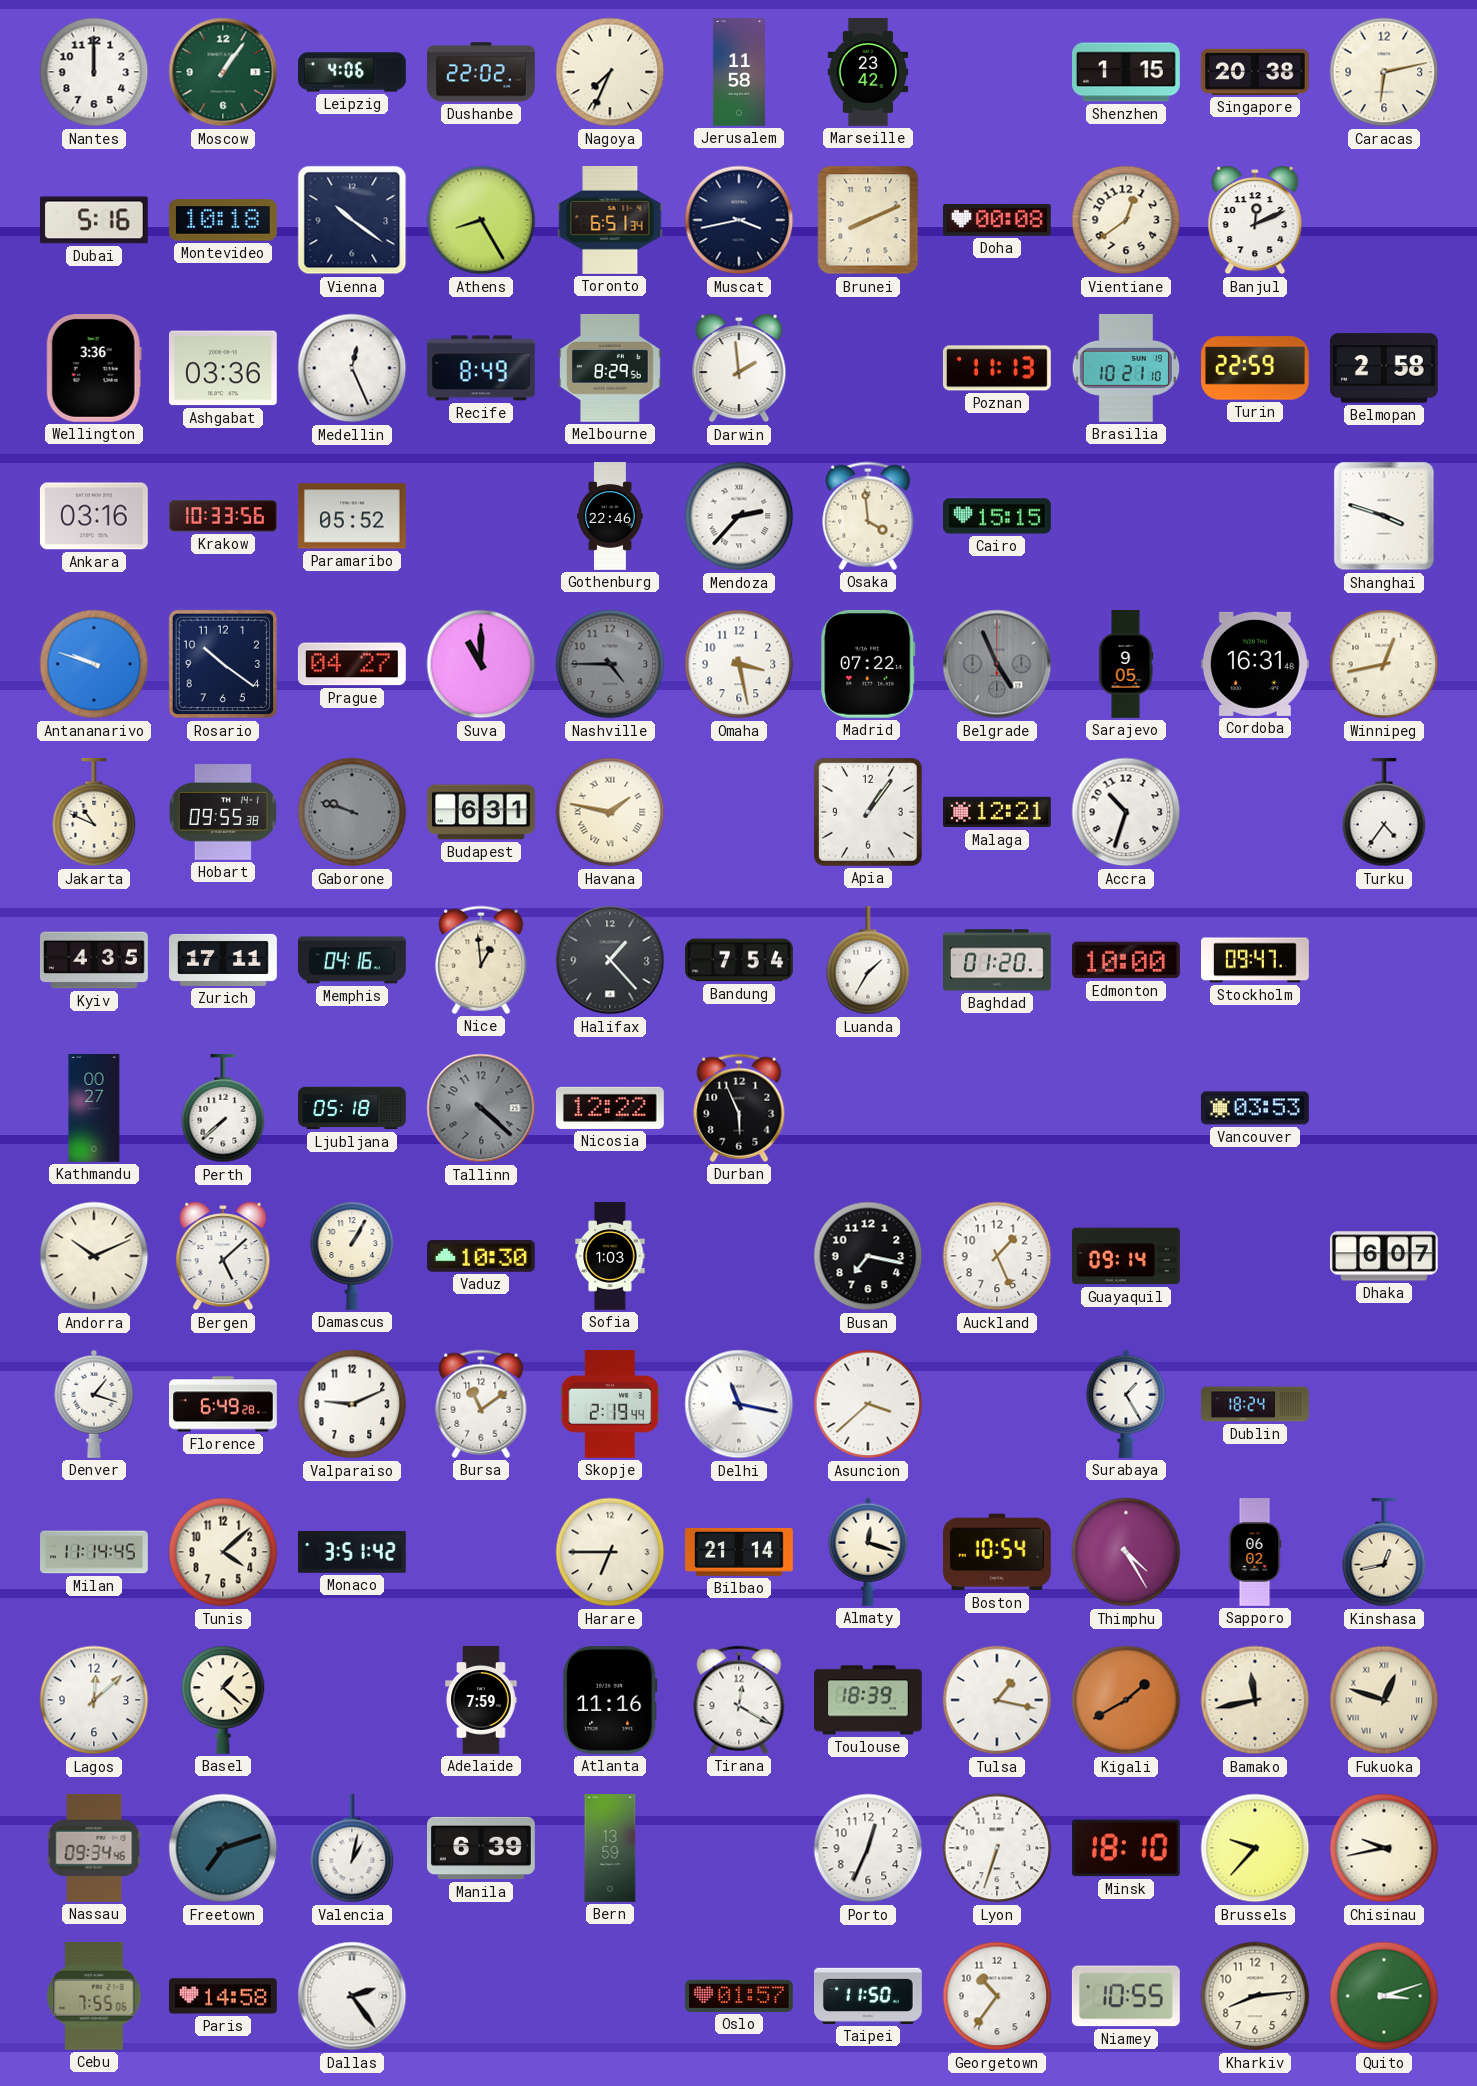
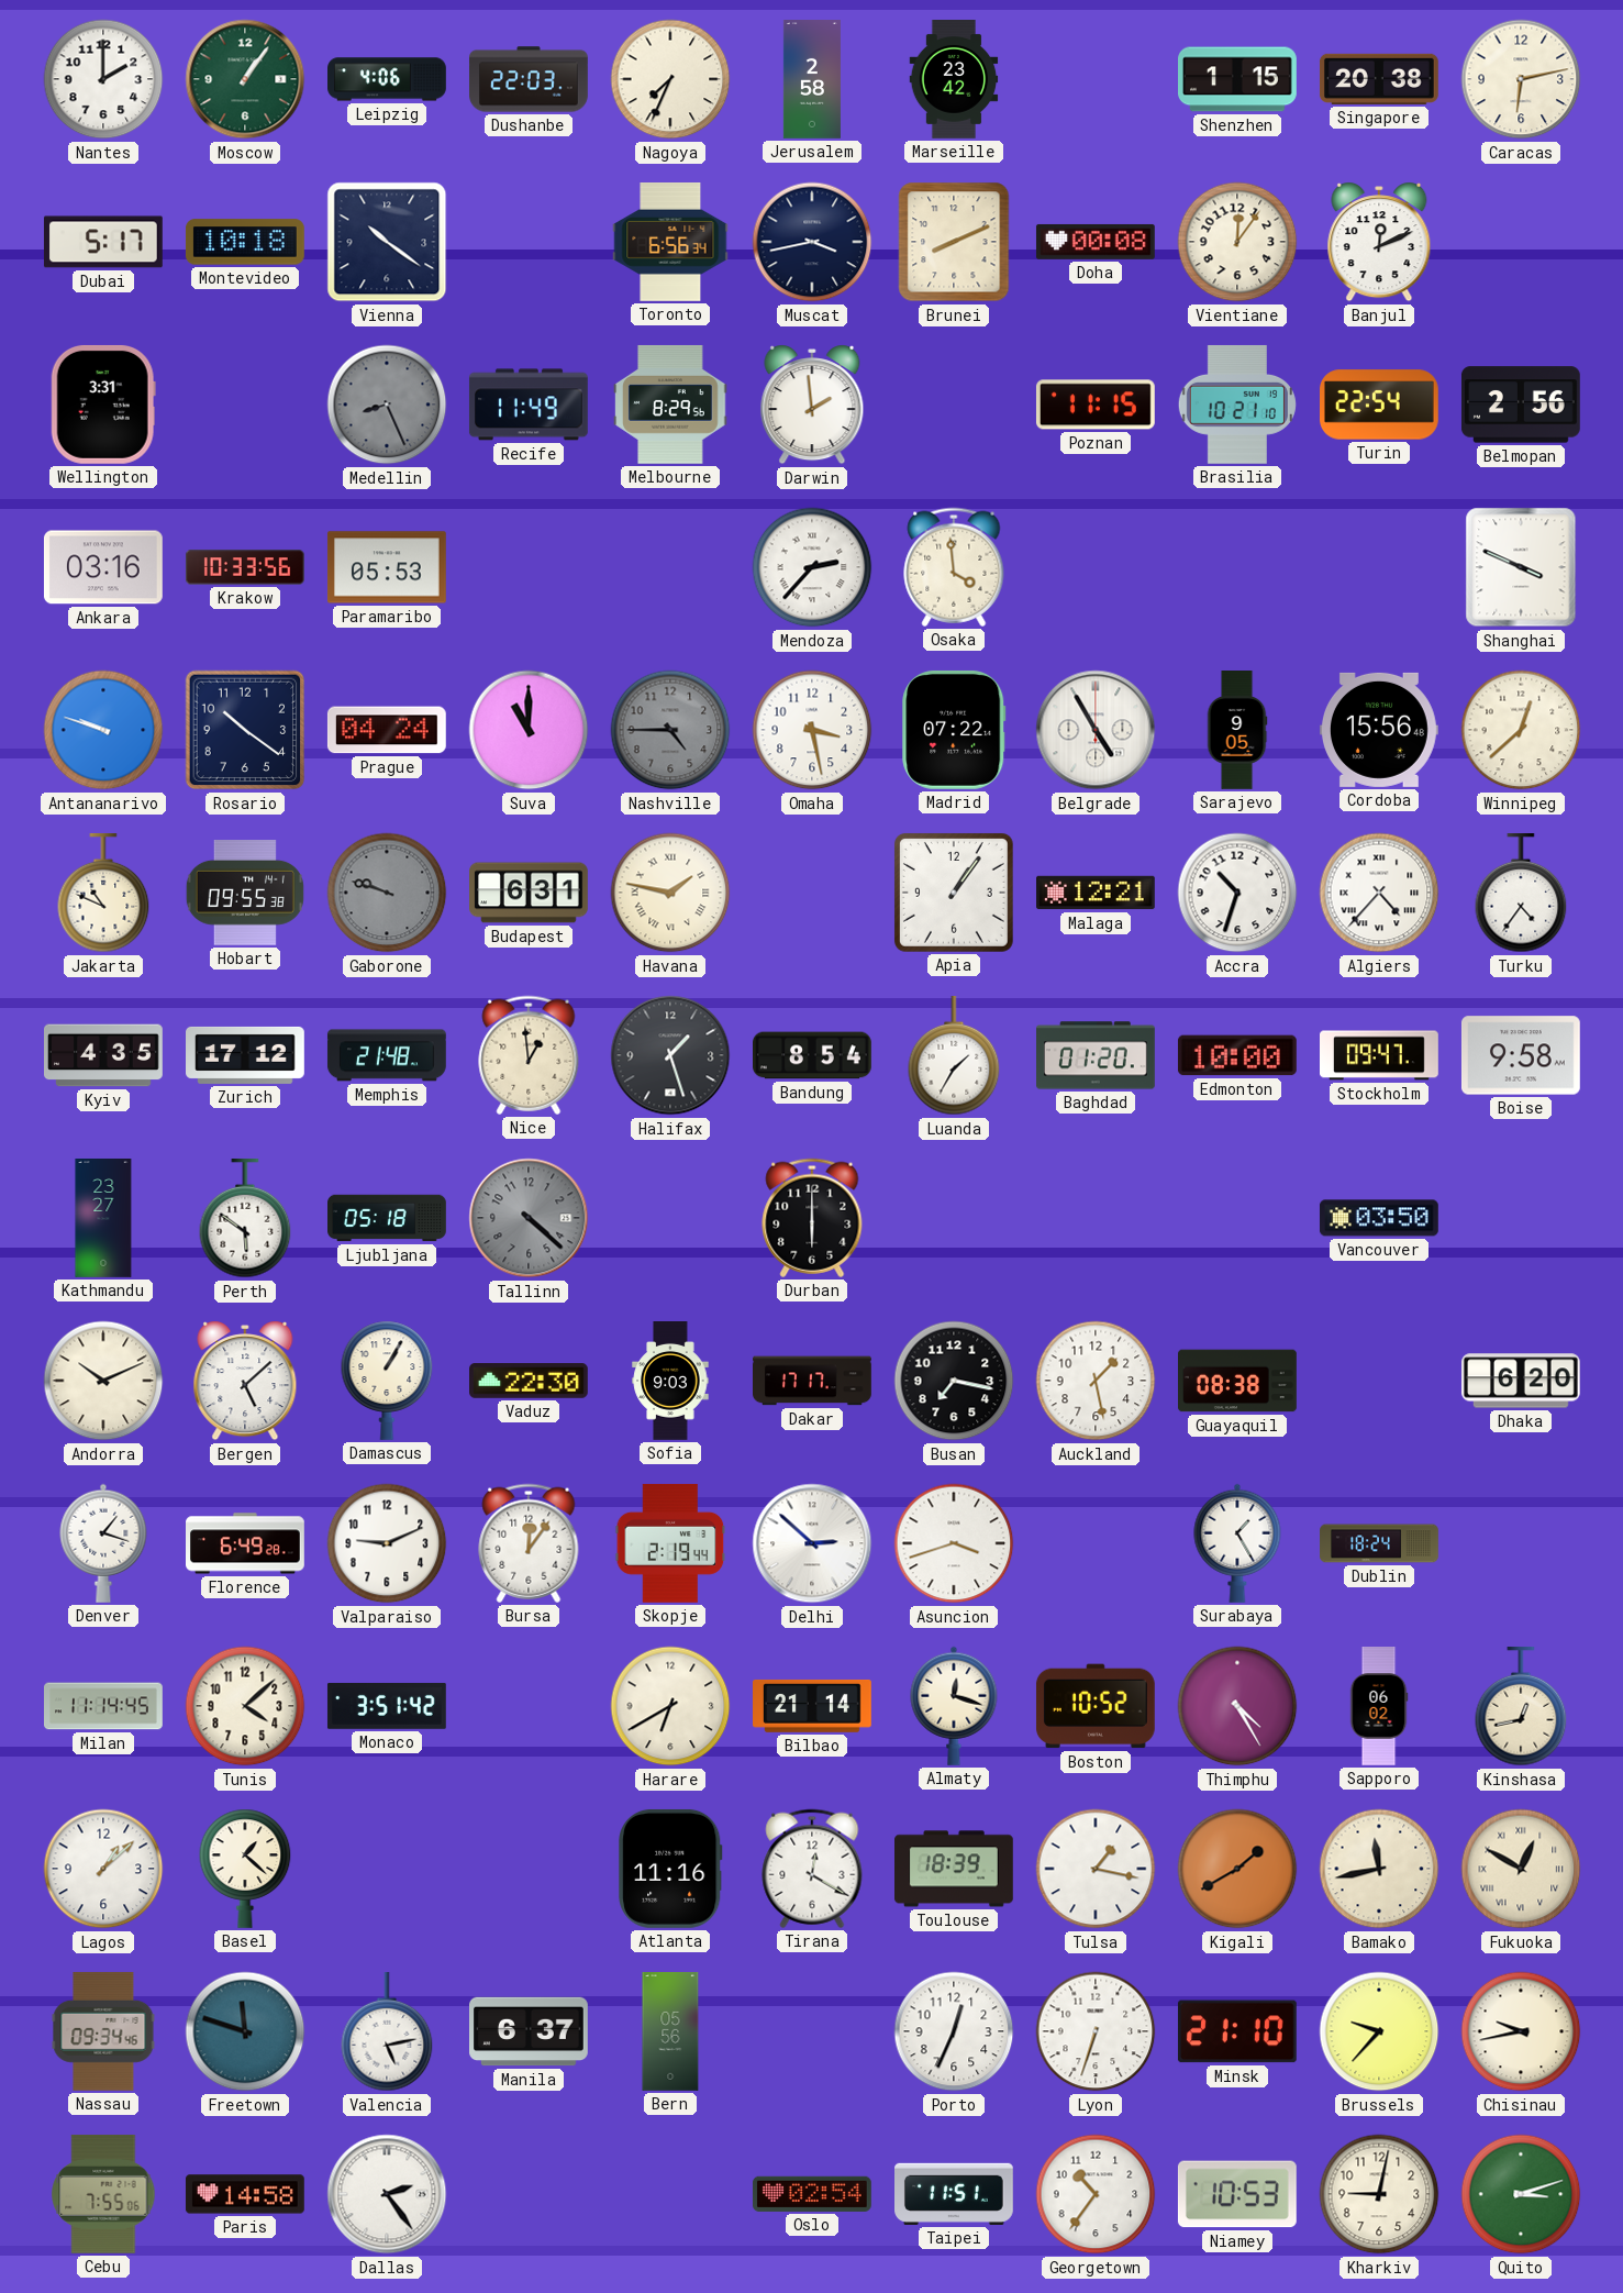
Nantes: 12:00 -> 2:00
Dushanbe: 22:02 -> 22:03
Jerusalem: 11:58 -> 2:58
Dubai: 5:16 -> 5:17
Athens: 8:25 -> none
Toronto: 6:51 -> 6:56
Vientiane: 12:39 -> 12:06
Wellington: 3:36 -> 3:31
Ashgabat: 03:36 -> none
Medellin: 12:26 -> 8:26
Medellin dial: white -> grey
Recife: 8:49 -> 11:49
Poznan: 11:13 -> 11:15
Turin: 22:59 -> 22:54
Belmopan: 2:58 -> 2:56
Paramaribo: 05:52 -> 05:53
Gothenburg: 22:46 -> none
Cairo: 15:15 -> none
Shanghai: 3:48 -> 3:49
Prague: 04:27 -> 04:24
Belgrade: 4:56 -> 4:55
Belgrade dial: grey -> white
Cordoba: 16:31 -> 15:56
Winnipeg: 12:43 -> 12:38
Algiers: none -> 4:37
Zurich: 17:11 -> 17:12
Memphis: 04:16 -> 21:48
Halifax: 1:23 -> 1:27
Bandung: 7:54 -> 8:54
Boise: none -> 9:58
Kathmandu: 00:27 -> 23:27
Perth: 7:38 -> 5:51
Nicosia: 12:22 -> none
Durban: 5:56 -> 6:00
Vancouver: 03:53 -> 03:50
Vaduz: 10:30 -> 22:30
Sofia: 1:03 -> 9:03
Dakar: none -> 17:17
Auckland: 1:26 -> 1:28
Guayaquil: 09:14 -> 08:38
Dhaka: 6:07 -> 6:20
Bursa: 11:09 -> 12:06
Delhi: 11:17 -> 2:52
Asuncion: 3:38 -> 3:42
Harare: 6:45 -> 6:40
Boston: 10:54 -> 10:52
Lagos: 12:08 -> 1:08
Adelaide: 7:59 -> none
Fukuoka: 12:48 -> 12:50
Freetown: 7:12 -> 11:48
Valencia: 1:02 -> 5:13
Manila: 6:39 -> 6:37
Bern: 13:59 -> 05:56
Minsk: 18:10 -> 21:10
Oslo: 01:57 -> 02:54
Taipei: 11:50 -> 11:51
Niamey: 10:55 -> 10:53
Kharkiv: 8:14 -> 9:02
